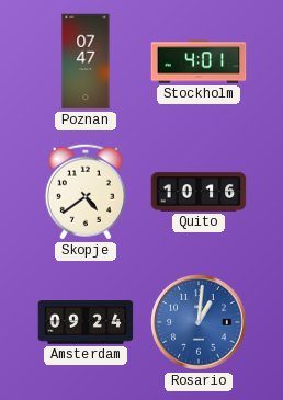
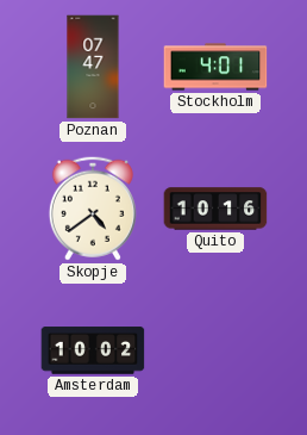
Amsterdam: 09:24 -> 10:02
Rosario: 1:01 -> none
